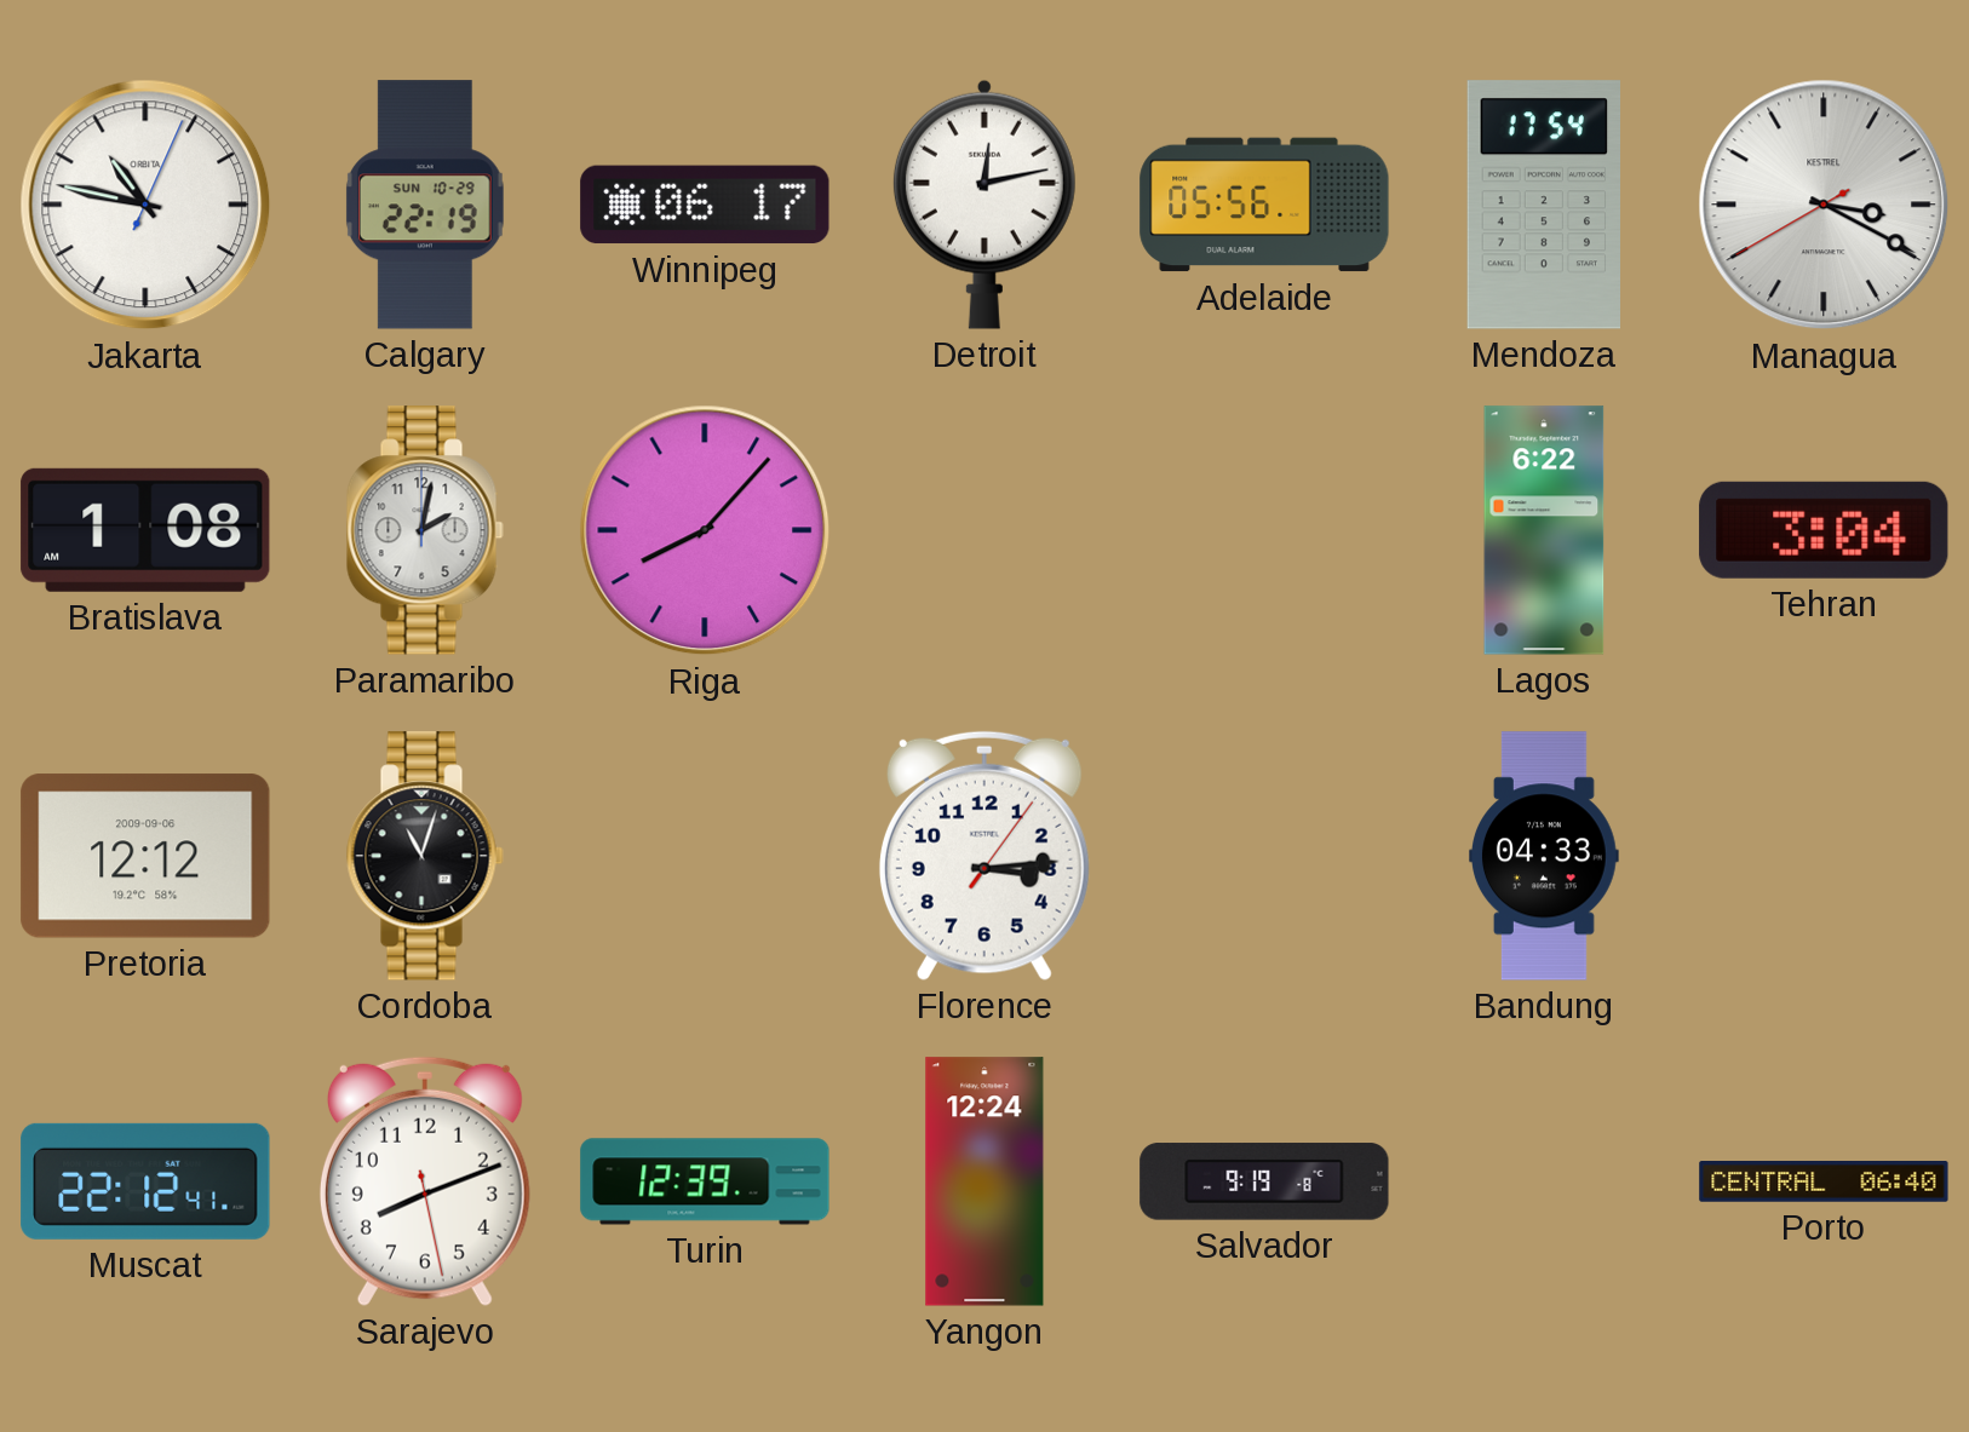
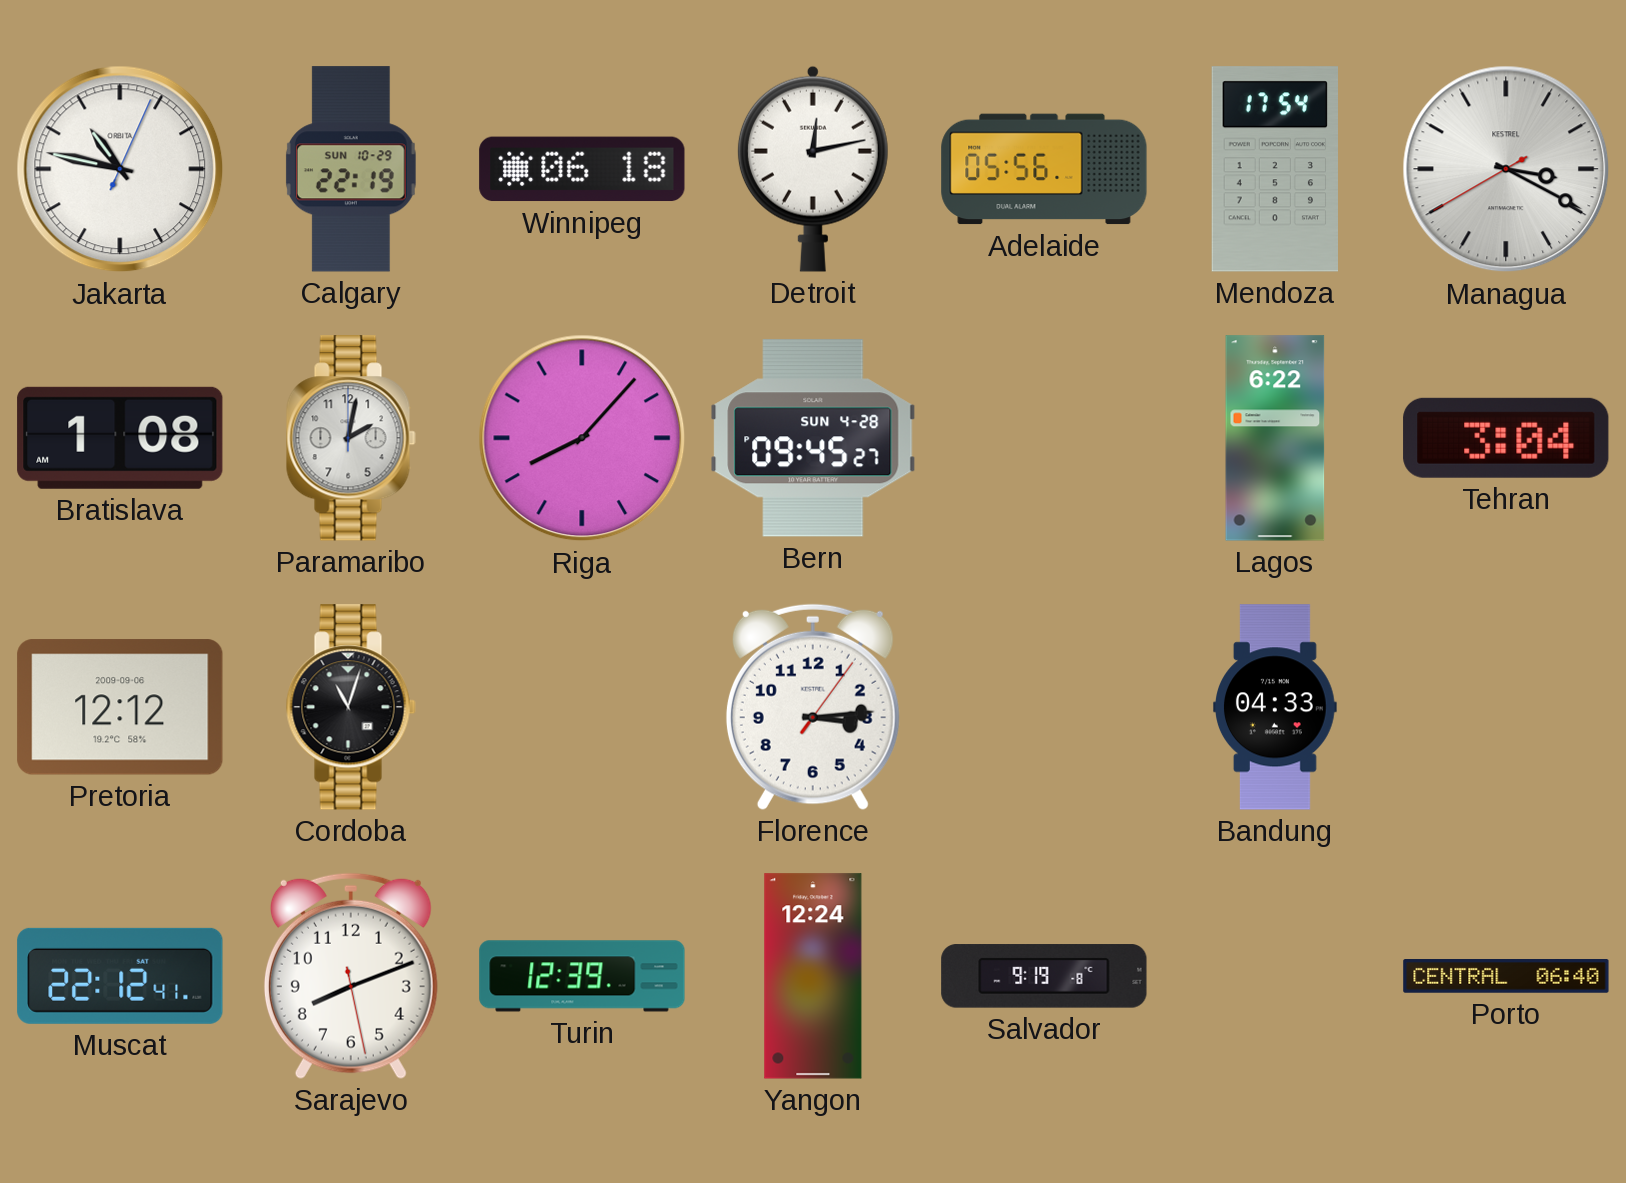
Winnipeg: 06:17 -> 06:18
Bern: none -> 09:45
